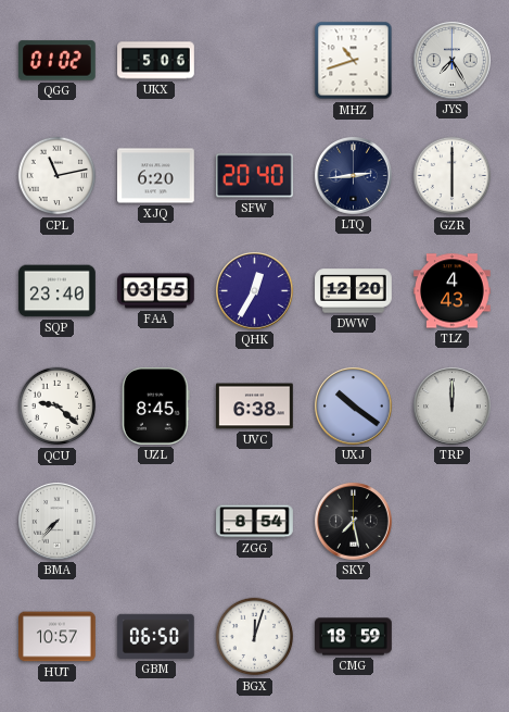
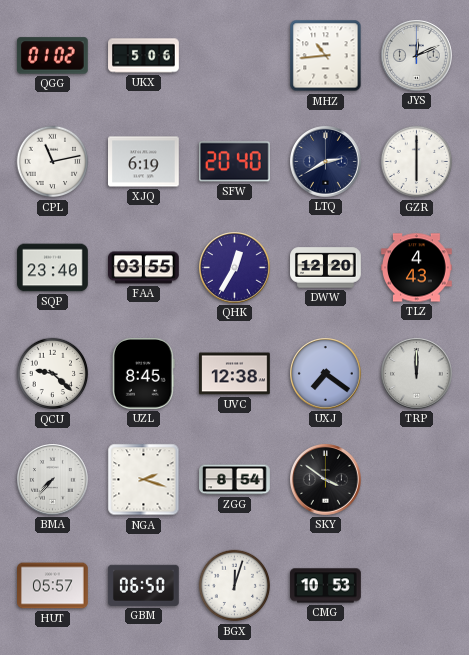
MHZ: 10:42 -> 10:44
JYS: 7:25 -> 12:11
XJQ: 6:20 -> 6:19
LTQ: 2:44 -> 2:40
UVC: 6:38 -> 12:38
UXJ: 10:21 -> 7:21
NGA: none -> 2:18
SKY: 7:28 -> 3:51
HUT: 10:57 -> 05:57
CMG: 18:59 -> 10:53
